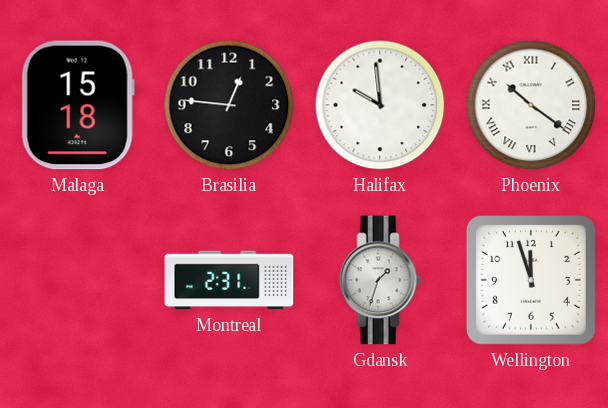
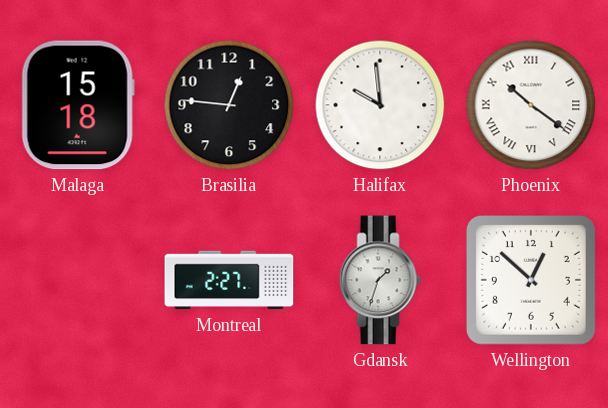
Montreal: 2:31 -> 2:27
Wellington: 11:57 -> 12:52
